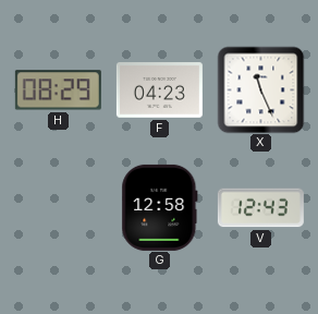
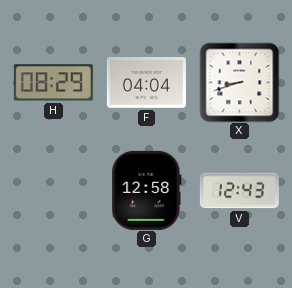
F: 04:23 -> 04:04
X: 11:26 -> 8:42
